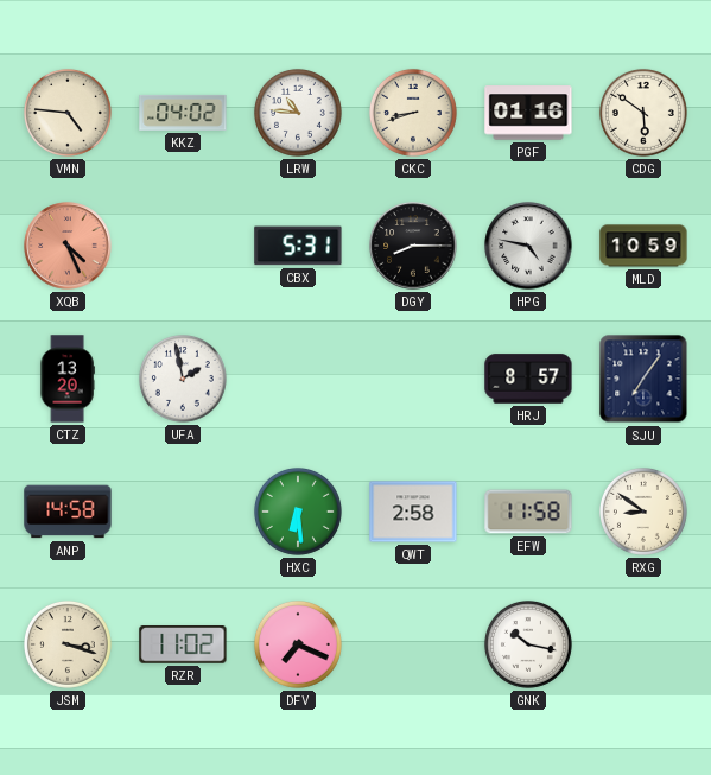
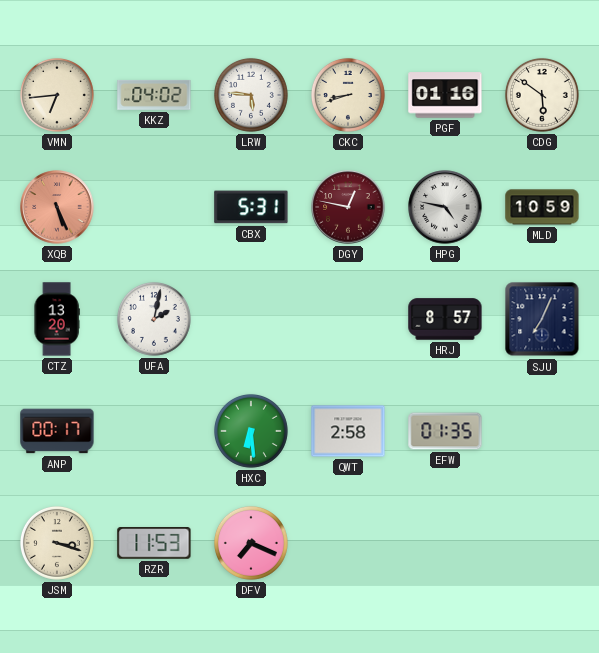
VMN: 4:46 -> 6:44
LRW: 10:46 -> 5:46
XQB: 4:26 -> 5:26
DGY: 8:15 -> 12:47
DGY dial: black -> burgundy
UFA: 1:58 -> 2:02
SJU: 7:06 -> 7:04
ANP: 14:58 -> 00:17
EFW: 11:58 -> 01:35
RXG: 8:51 -> none
RZR: 11:02 -> 11:53
GNK: 10:17 -> none
